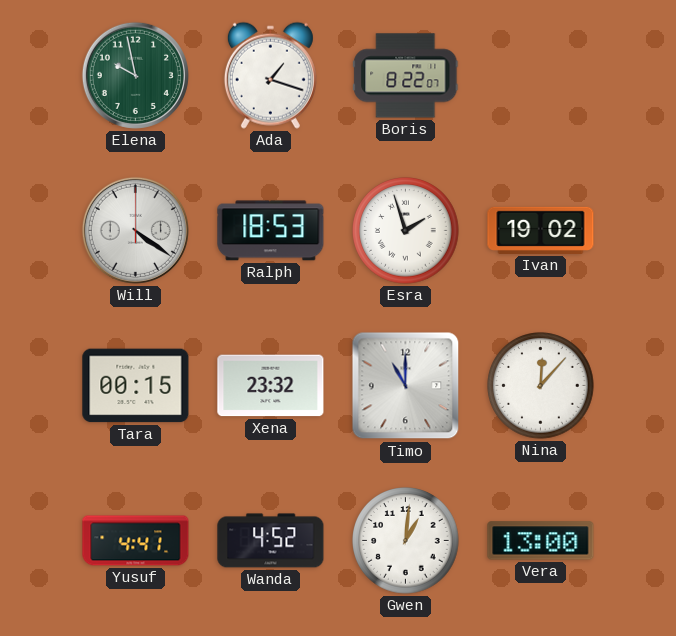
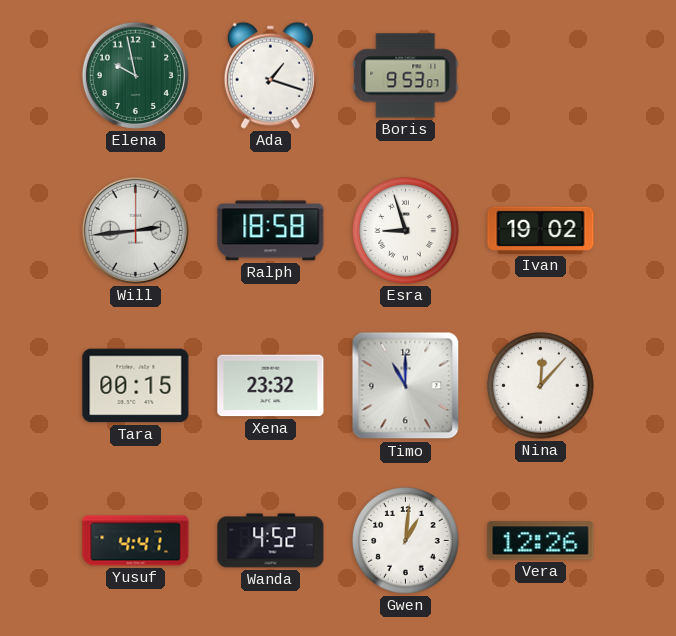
Boris: 8:22 -> 9:53
Will: 4:21 -> 2:44
Ralph: 18:53 -> 18:58
Esra: 1:57 -> 8:57
Vera: 13:00 -> 12:26
